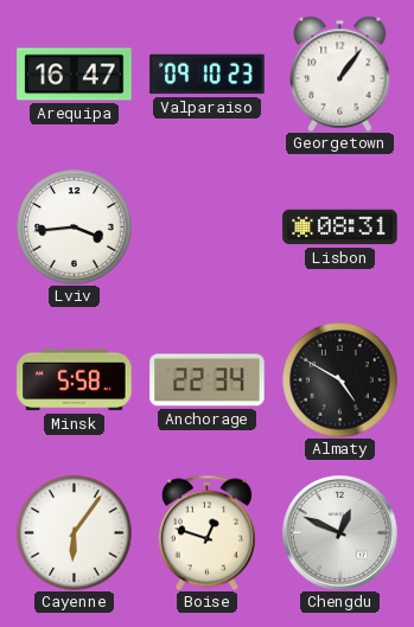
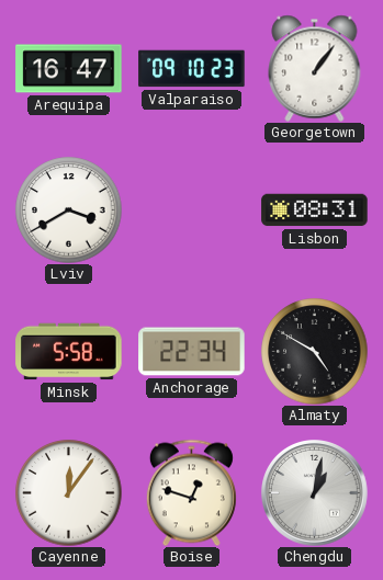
Lviv: 3:44 -> 3:40
Cayenne: 6:06 -> 12:06
Chengdu: 12:49 -> 1:02
